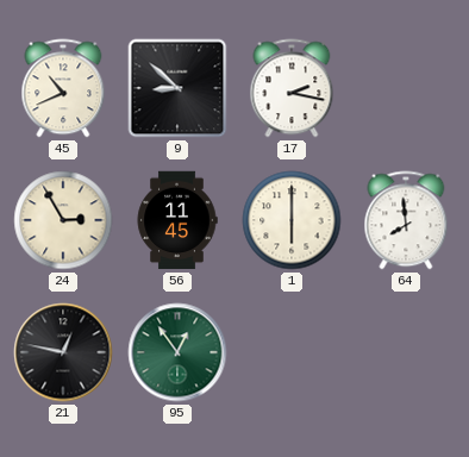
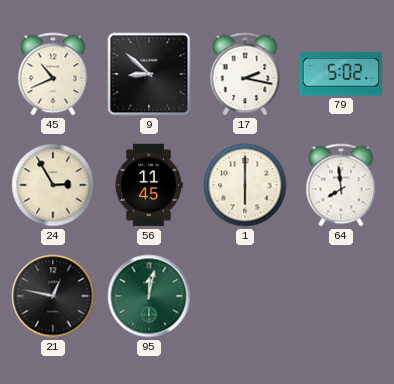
79: none -> 5:02
95: 12:54 -> 12:02
